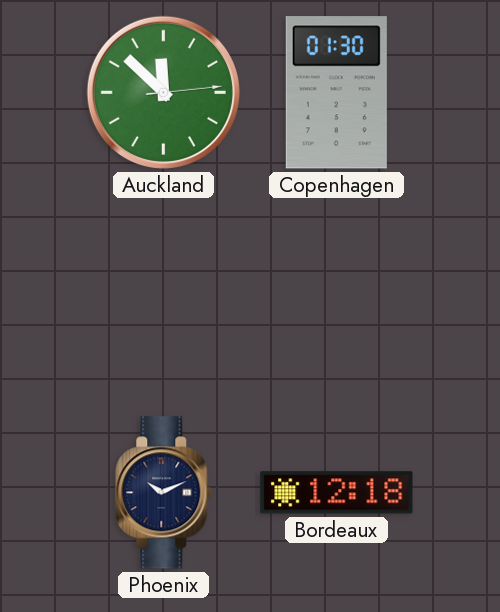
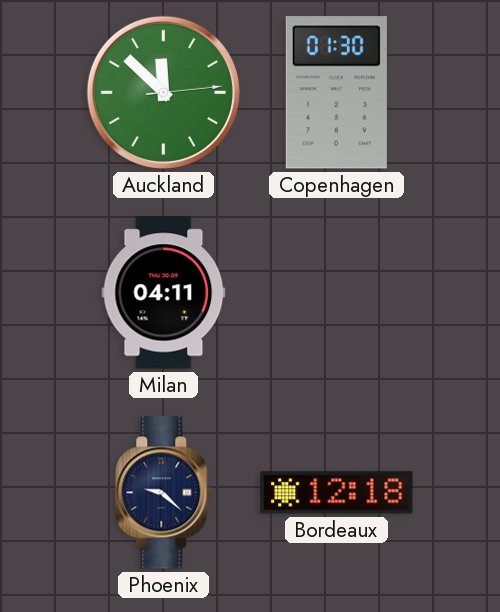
Milan: none -> 04:11
Phoenix: 10:11 -> 9:22
